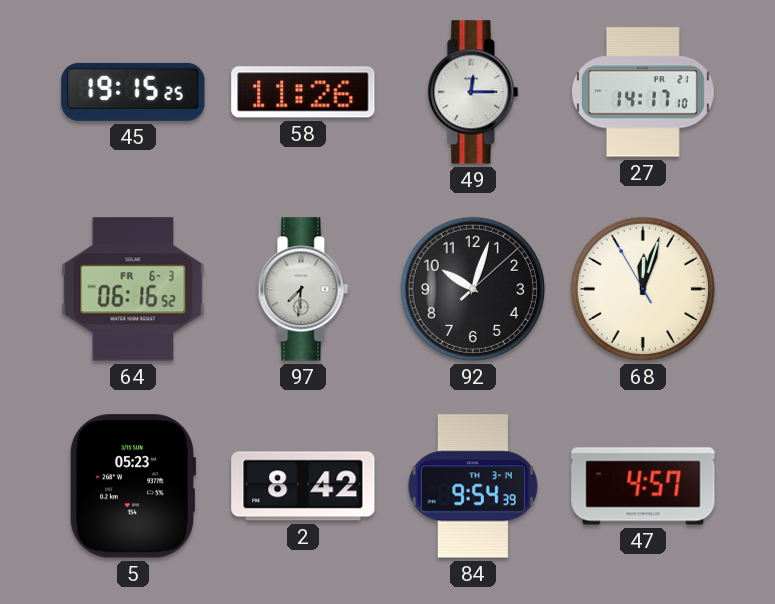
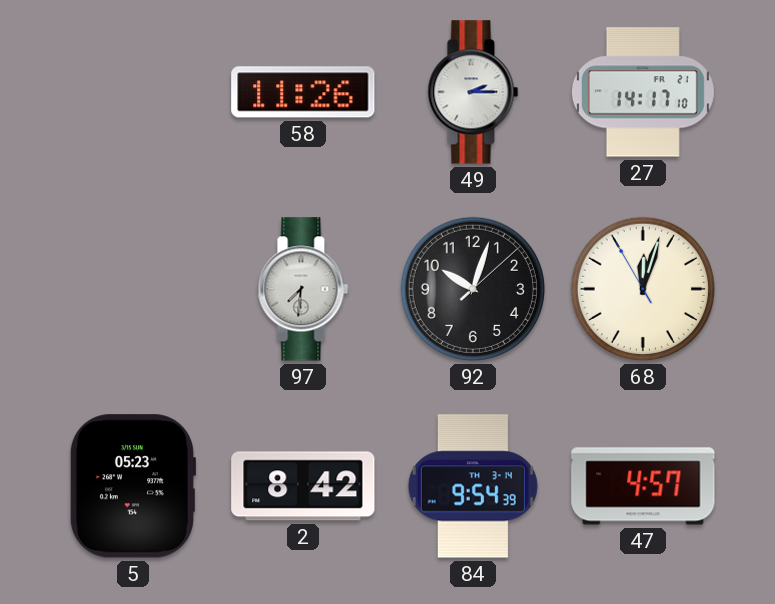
45: 19:15 -> none
49: 12:15 -> 2:15
64: 06:16 -> none
